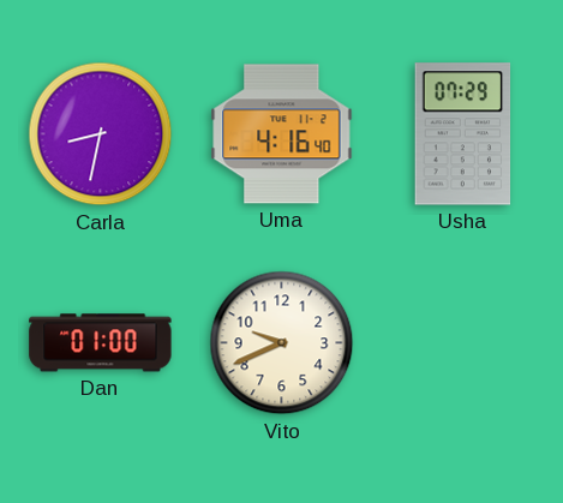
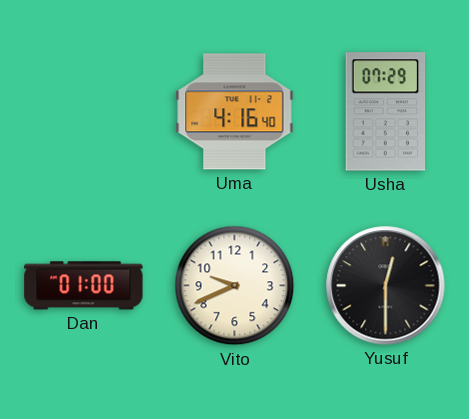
Carla: 8:32 -> none
Yusuf: none -> 12:30
